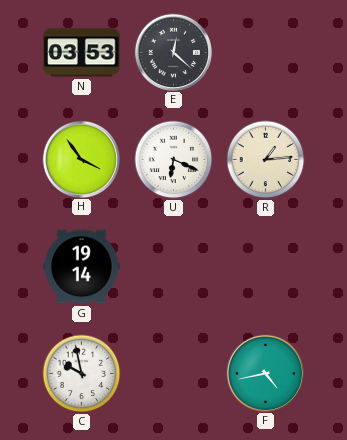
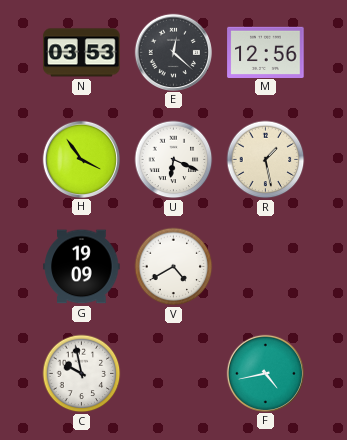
M: none -> 12:56
R: 1:14 -> 1:28
G: 19:14 -> 19:09
V: none -> 4:40
